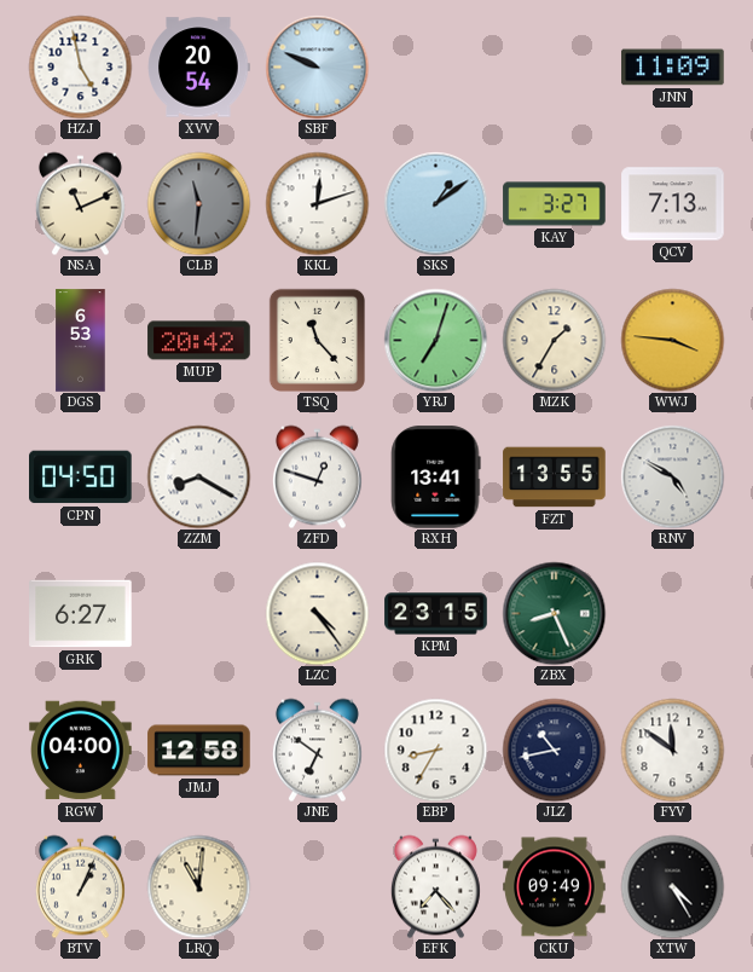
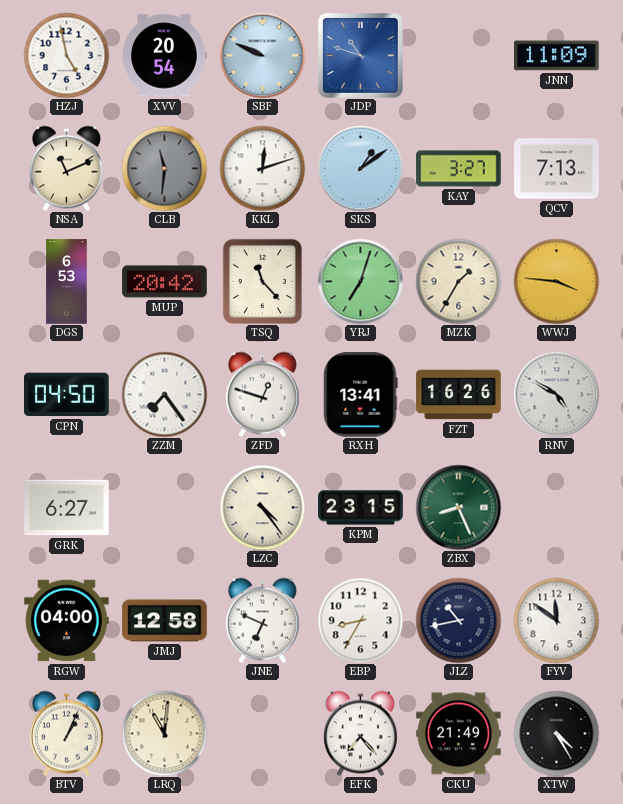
JDP: none -> 10:48
ZZM: 8:20 -> 7:24
FZT: 13:55 -> 16:26
JNE: 6:51 -> 6:49
CKU: 09:49 -> 21:49
